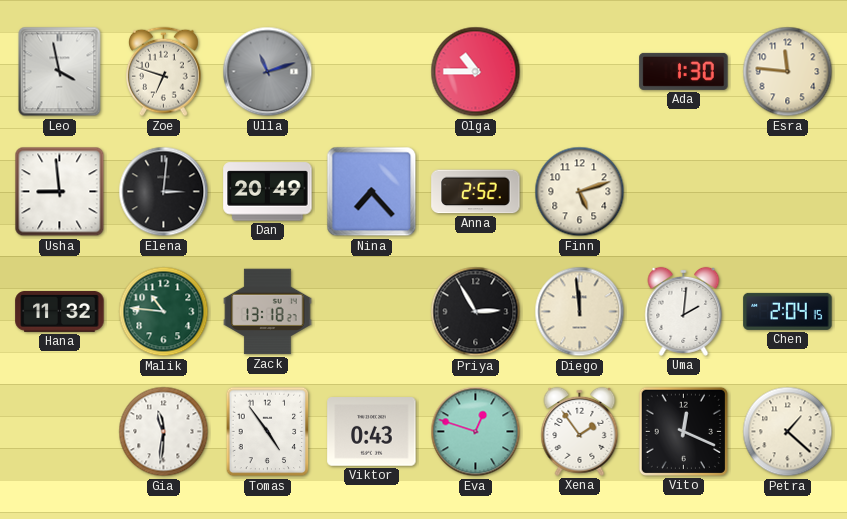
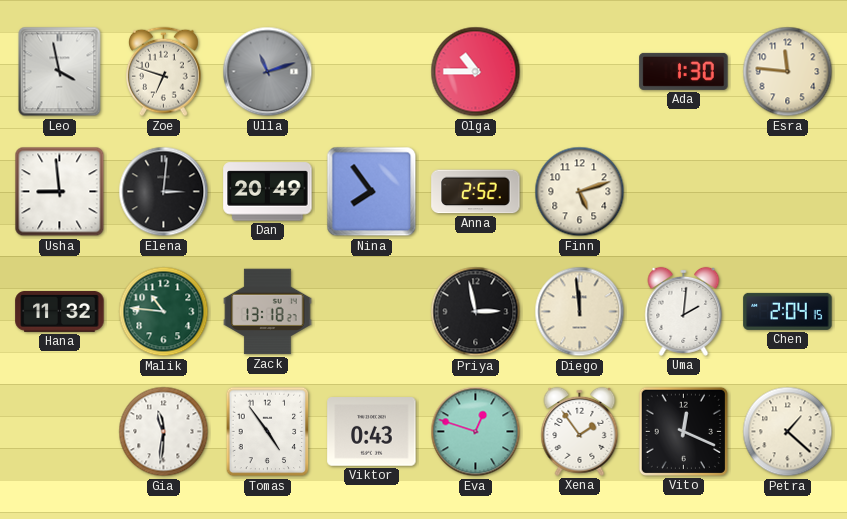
Nina: 7:23 -> 7:54
Priya: 2:55 -> 2:58
